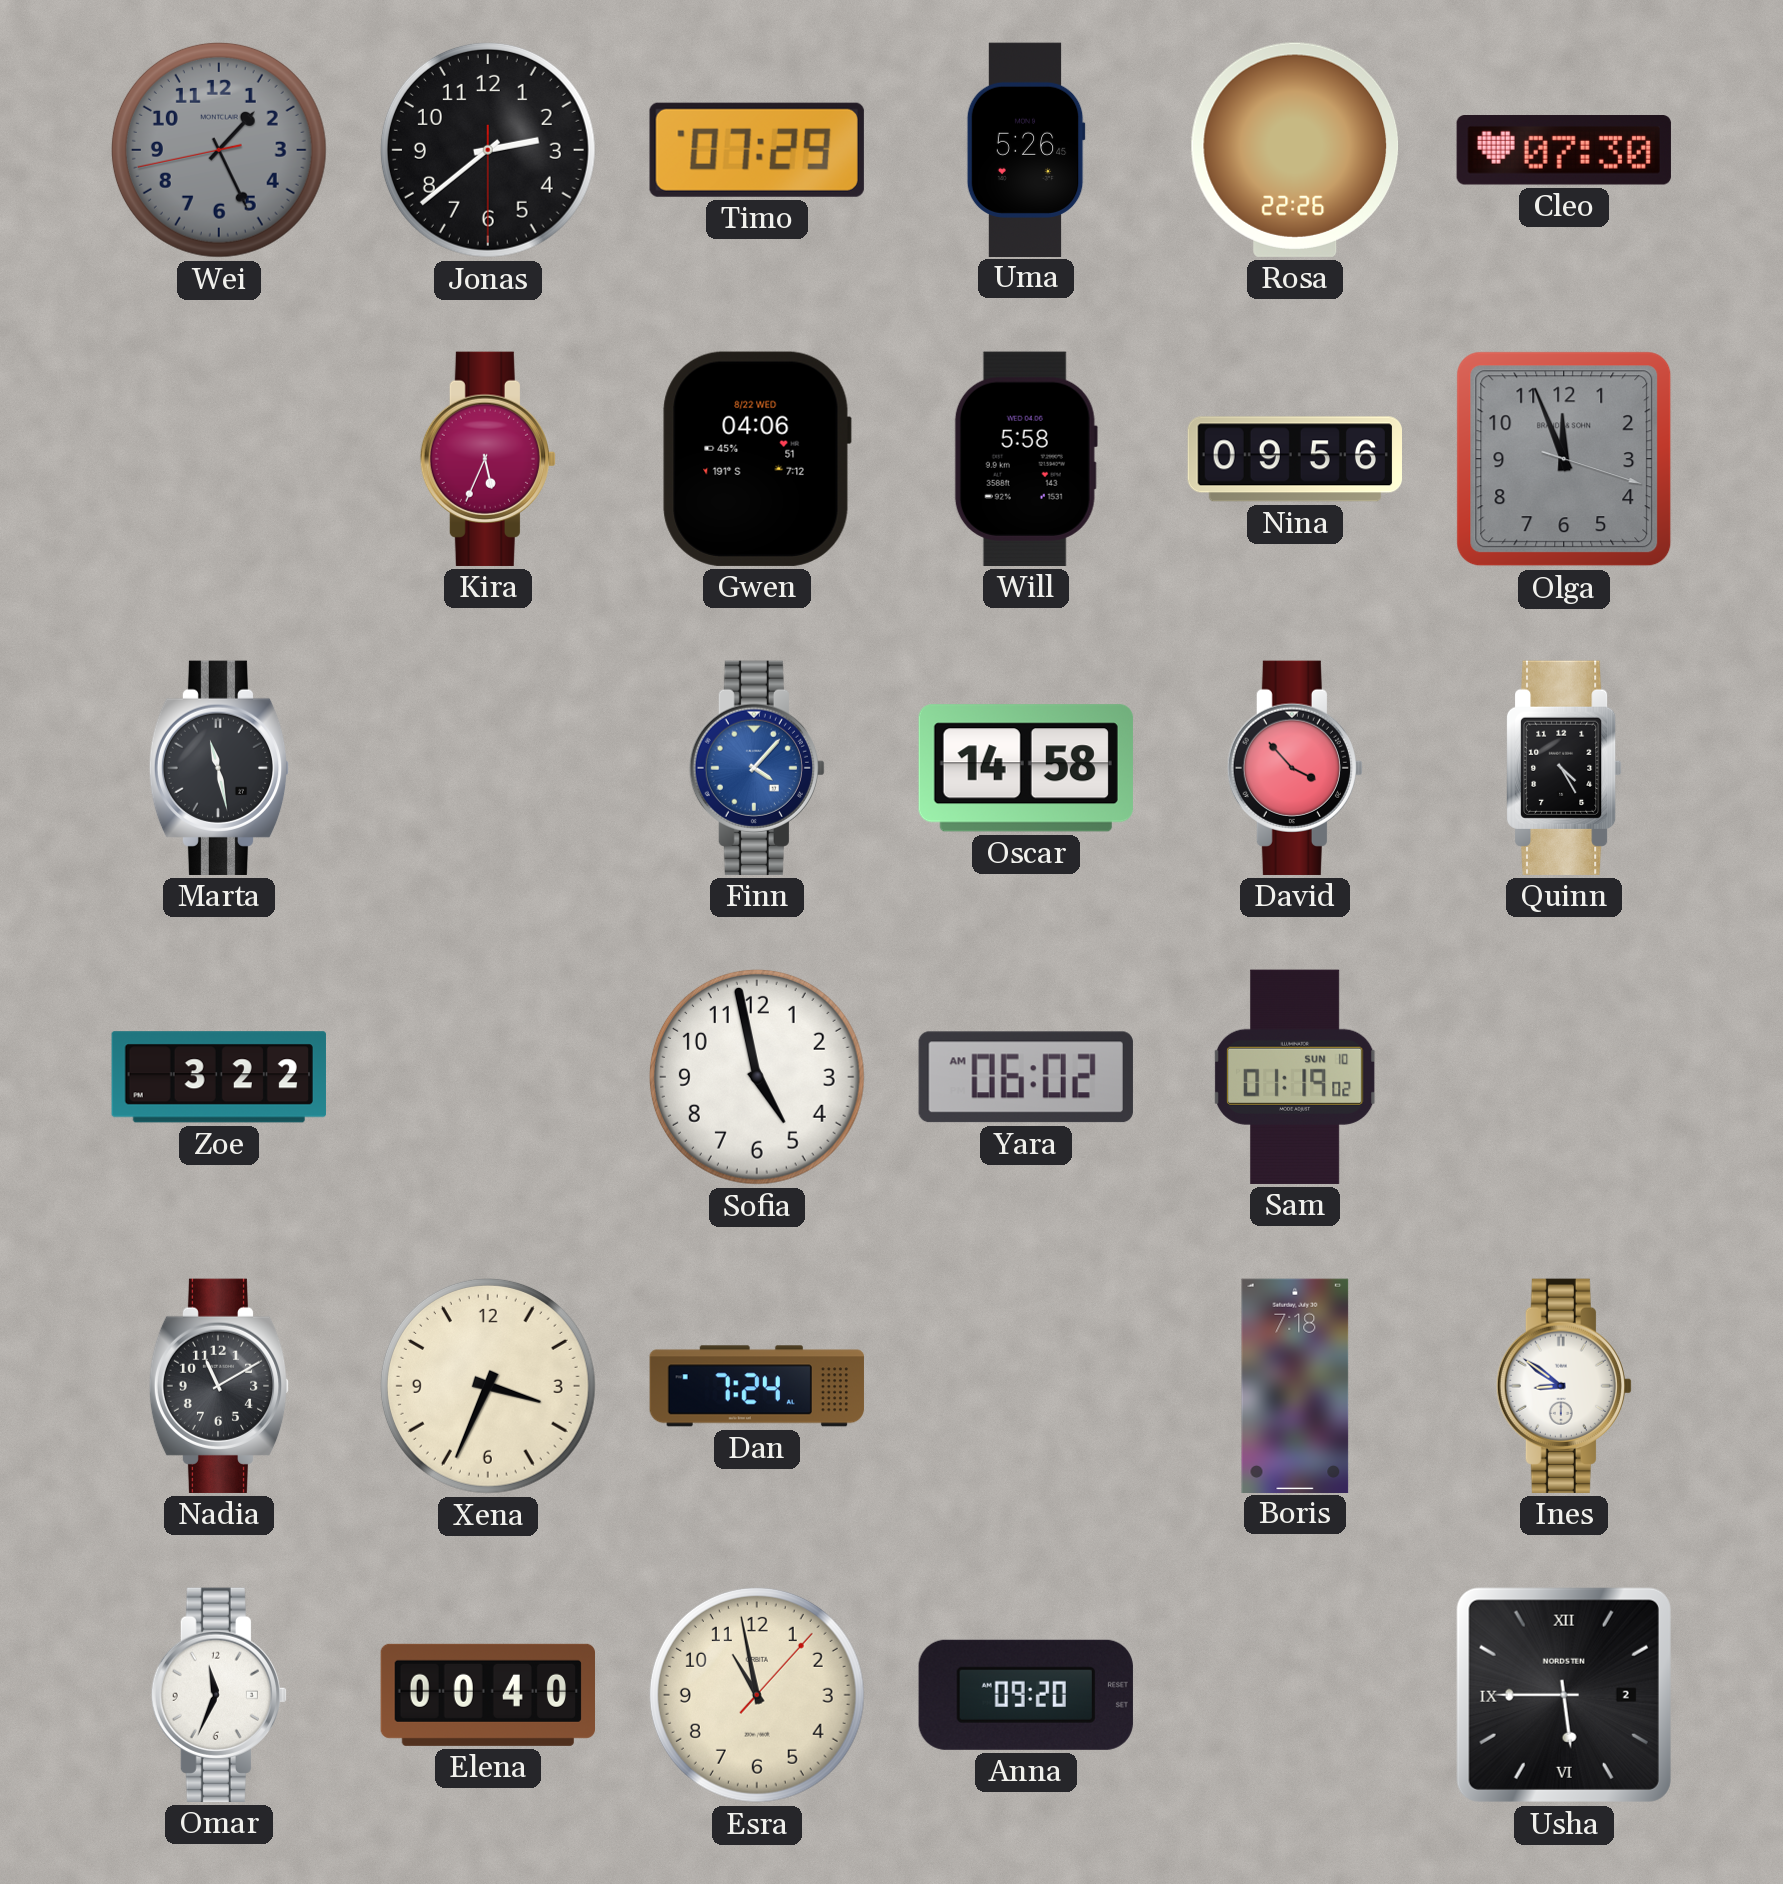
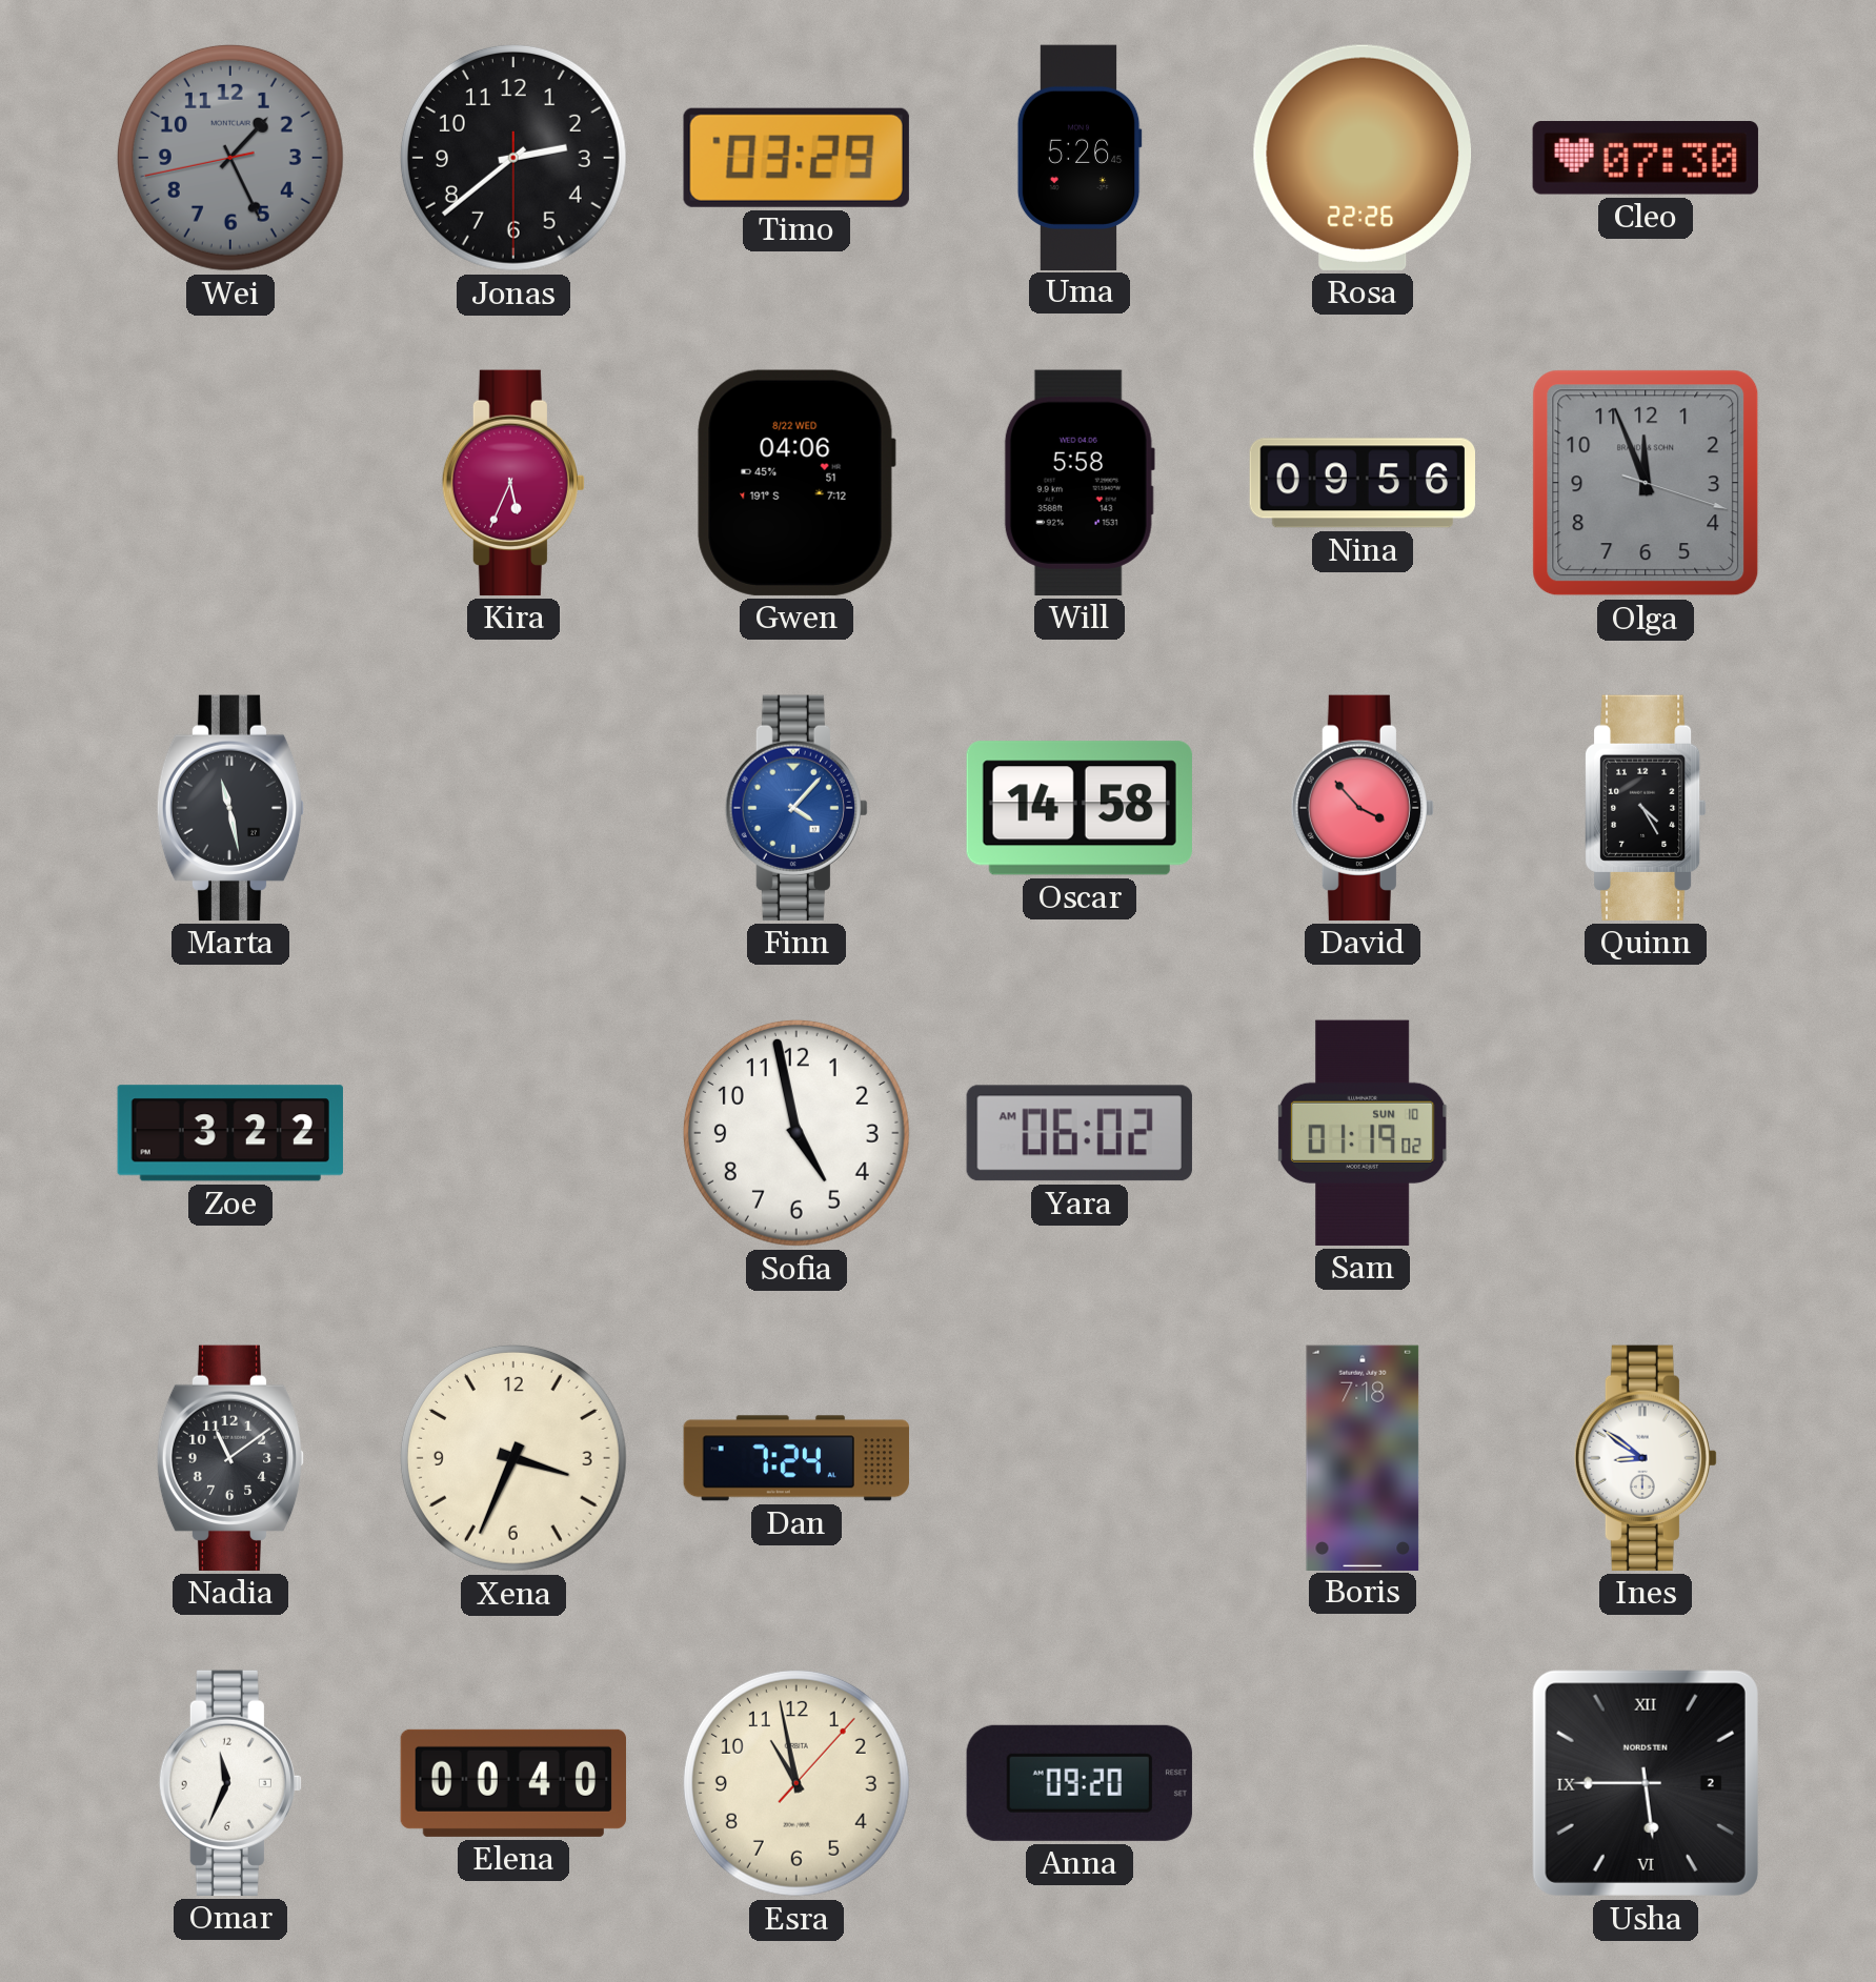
Timo: 07:29 -> 03:29
Nadia: 11:10 -> 11:09
